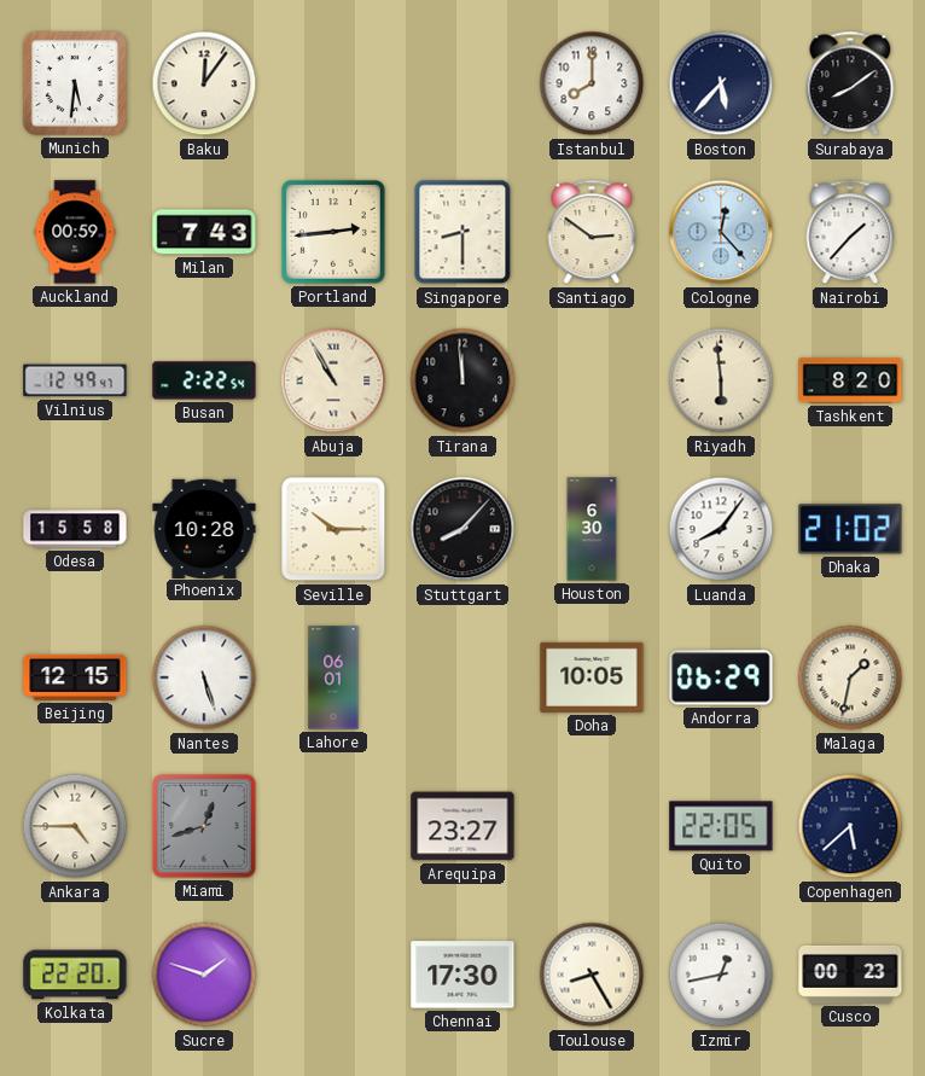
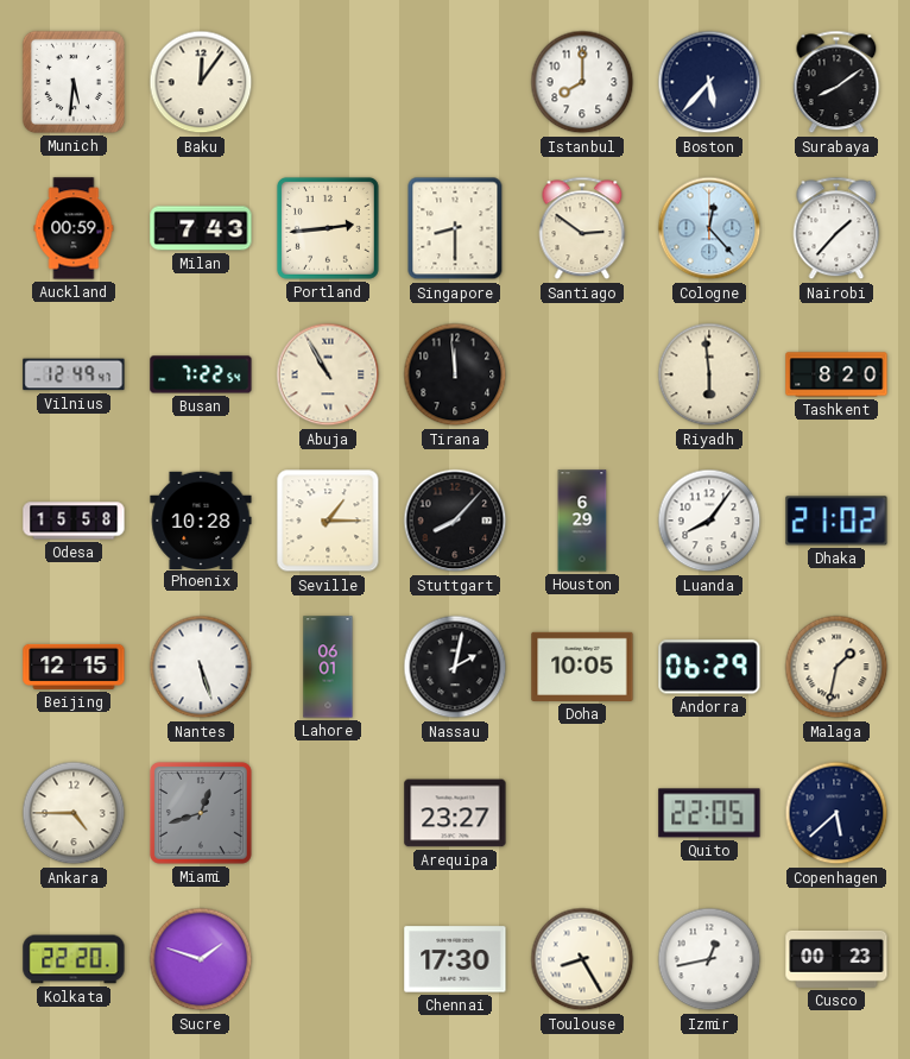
Busan: 2:22 -> 7:22
Seville: 10:15 -> 1:15
Houston: 6:30 -> 6:29
Nassau: none -> 2:02
